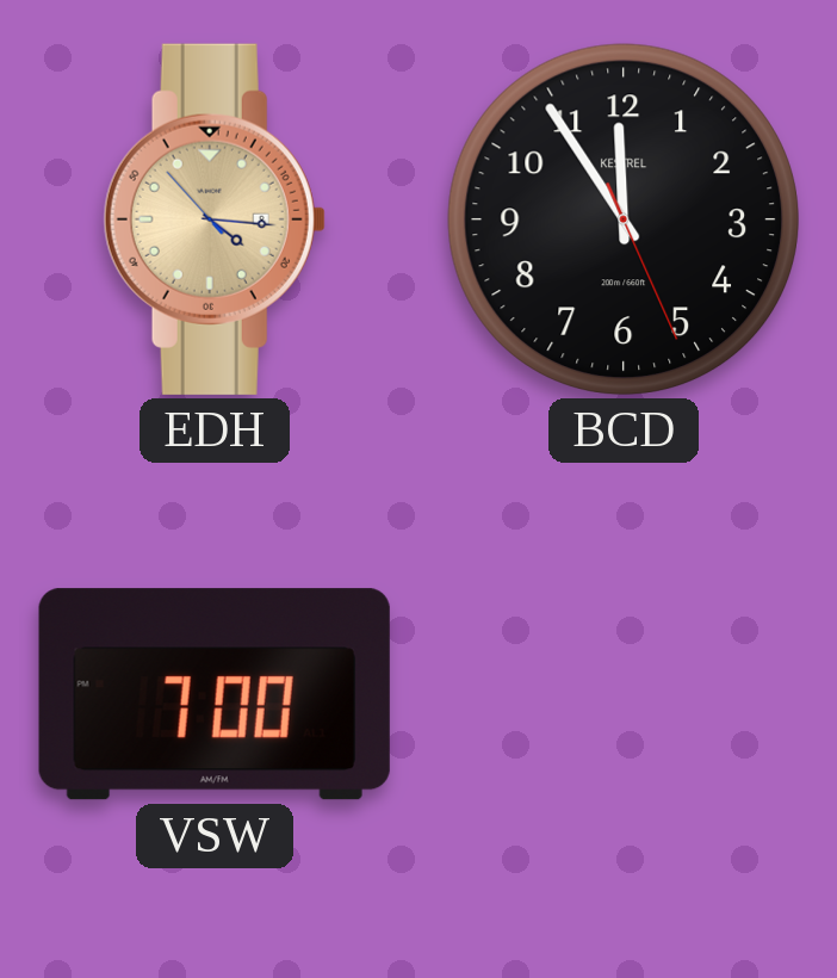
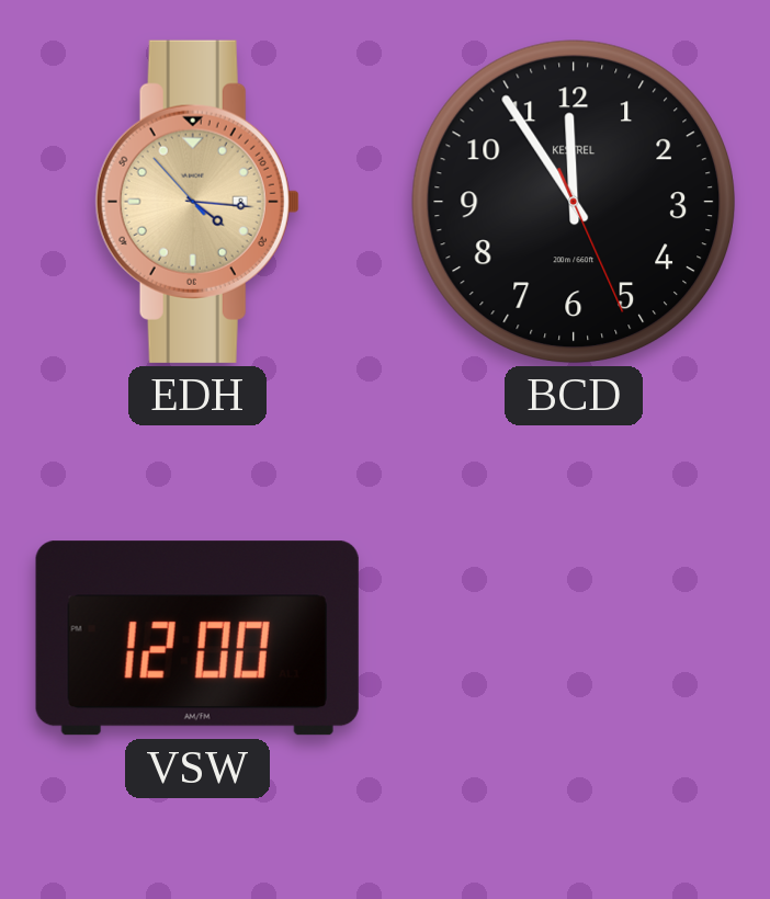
VSW: 7:00 -> 12:00
